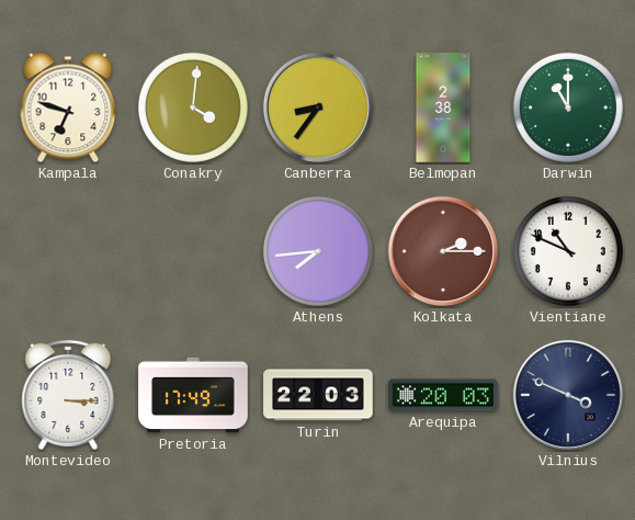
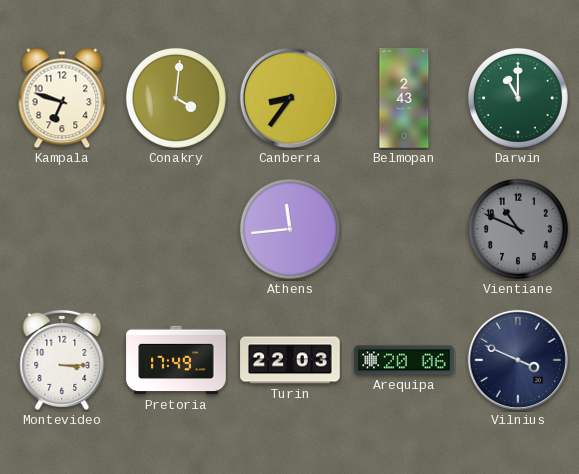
Belmopan: 2:38 -> 2:43
Athens: 7:44 -> 11:44
Kolkata: 2:15 -> none
Vientiane dial: white -> grey
Arequipa: 20:03 -> 20:06
